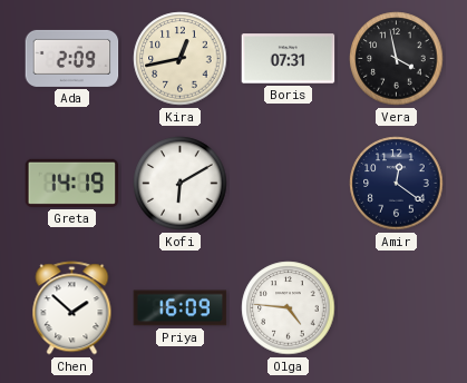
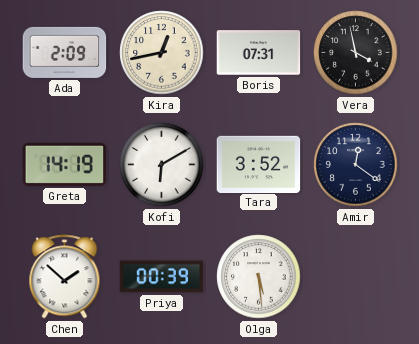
Tara: none -> 3:52
Priya: 16:09 -> 00:39
Olga: 4:46 -> 5:29
